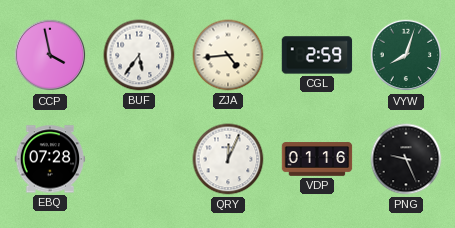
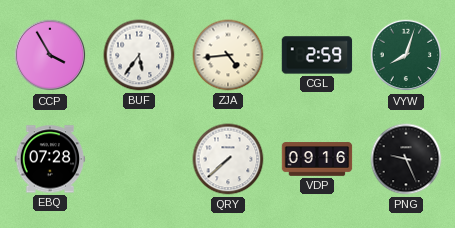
CCP: 3:58 -> 3:55
QRY: 12:04 -> 7:38
VDP: 01:16 -> 09:16
